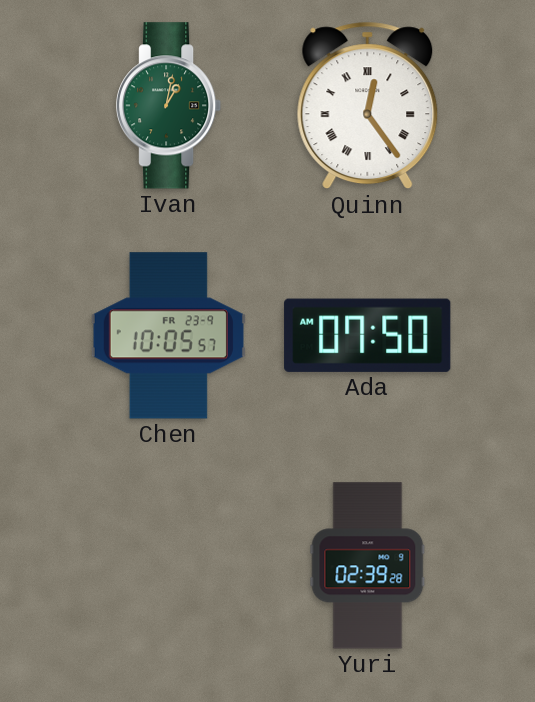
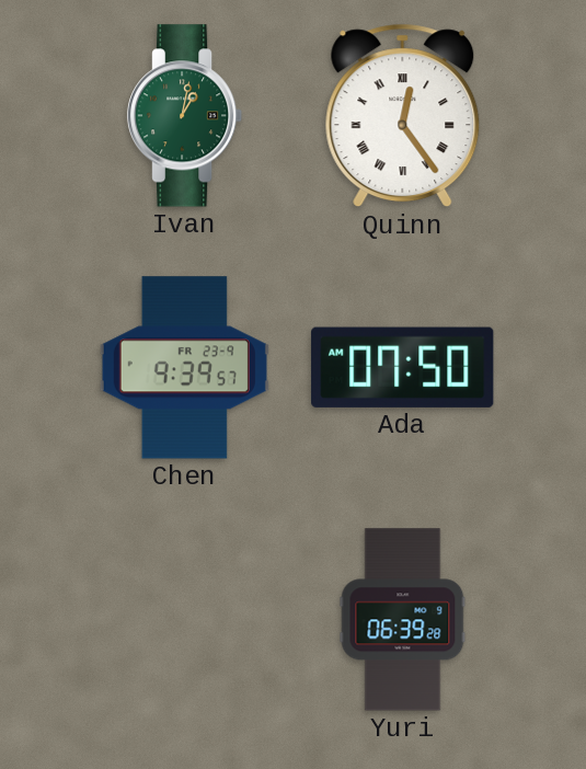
Chen: 10:05 -> 9:39
Yuri: 02:39 -> 06:39
